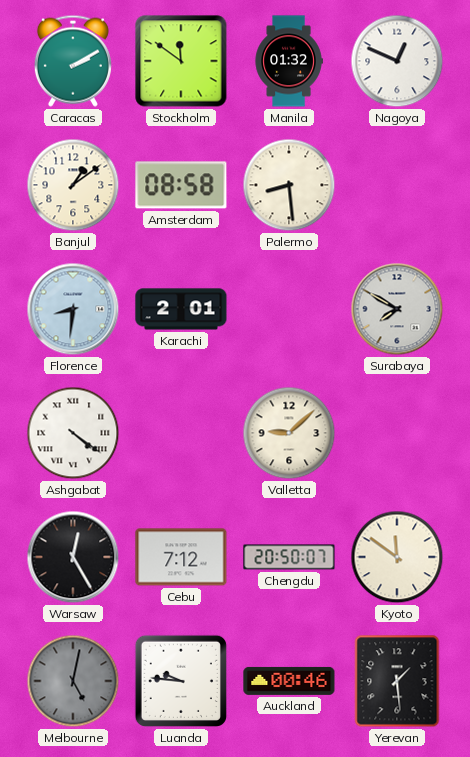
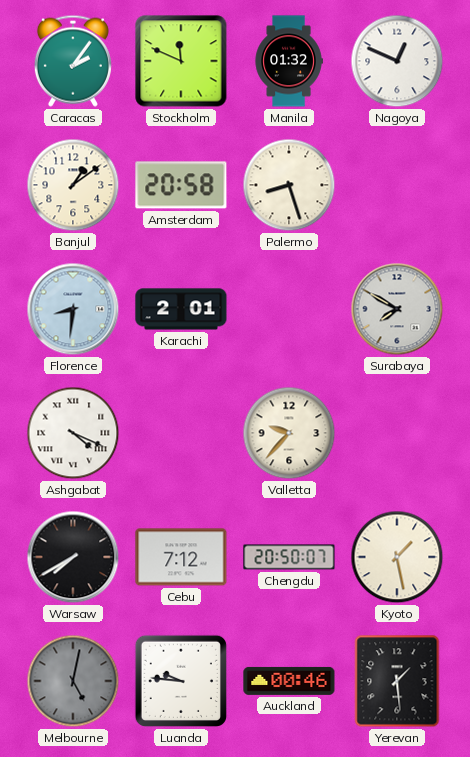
Caracas: 2:10 -> 2:06
Stockholm: 11:51 -> 11:49
Amsterdam: 08:58 -> 20:58
Palermo: 8:29 -> 8:27
Ashgabat: 4:21 -> 4:19
Valletta: 9:08 -> 9:37
Warsaw: 12:25 -> 7:40
Kyoto: 11:51 -> 1:28
